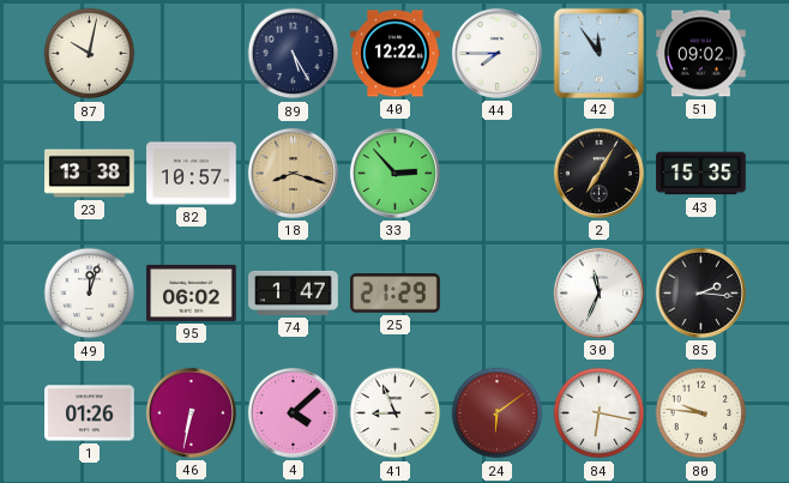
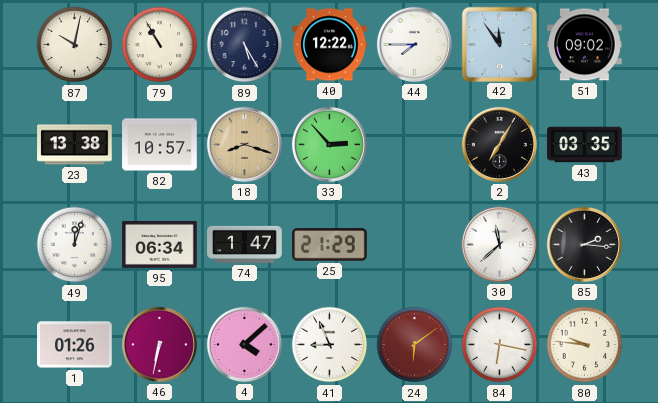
79: none -> 10:55
43: 15:35 -> 03:35
95: 06:02 -> 06:34
30: 11:34 -> 11:38
